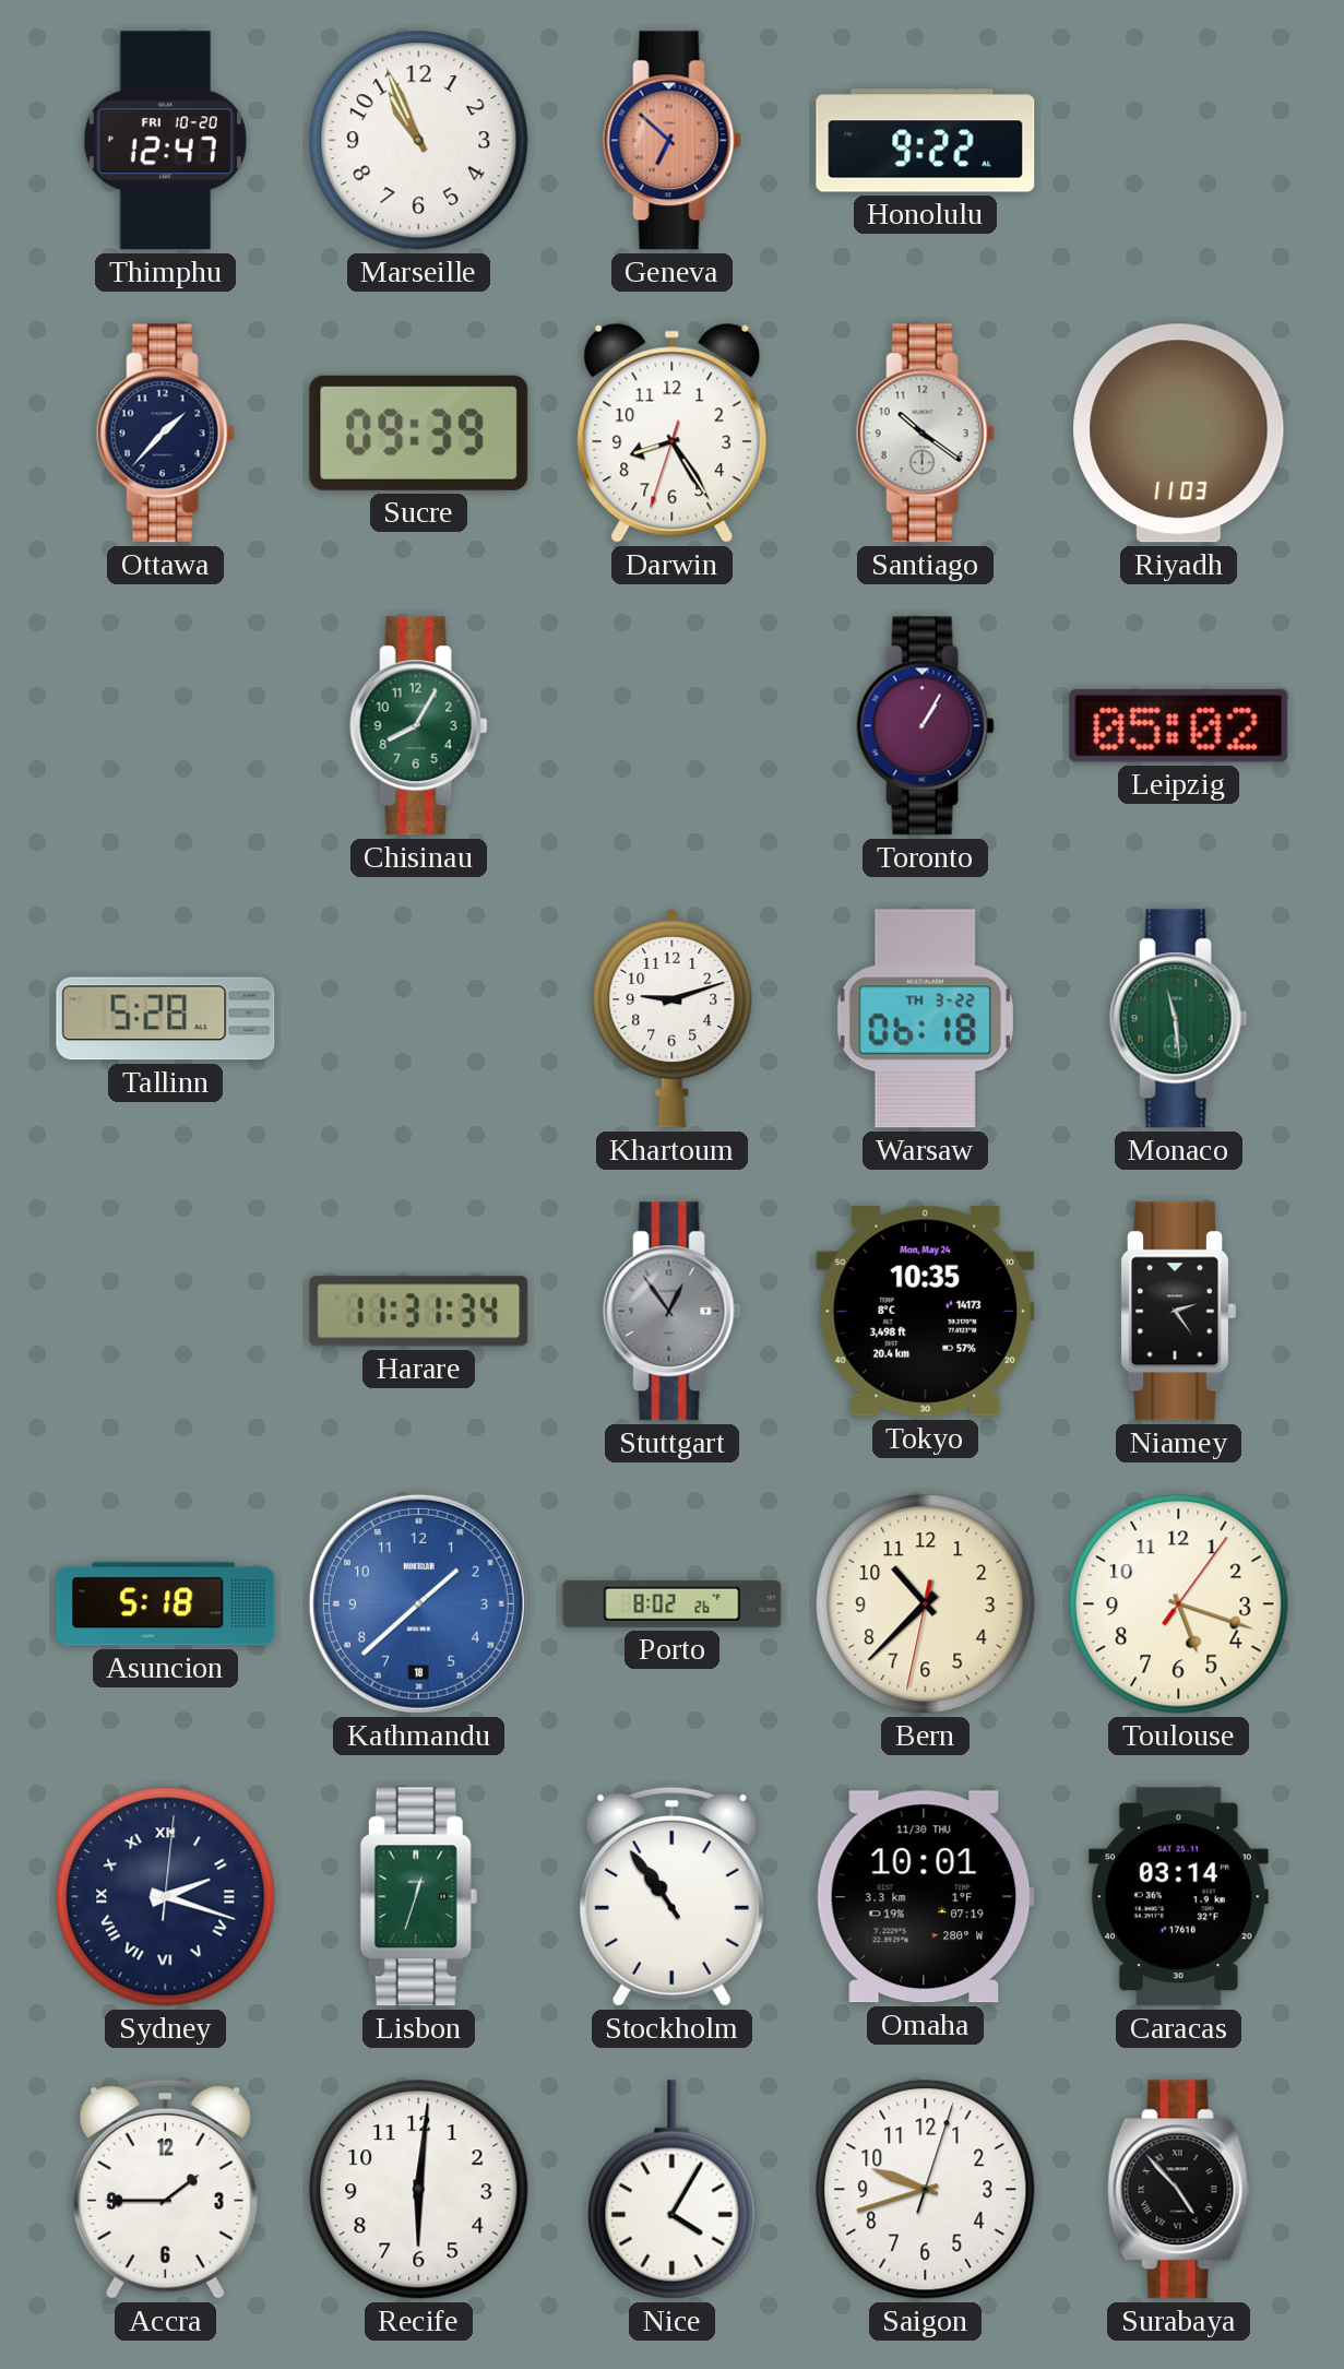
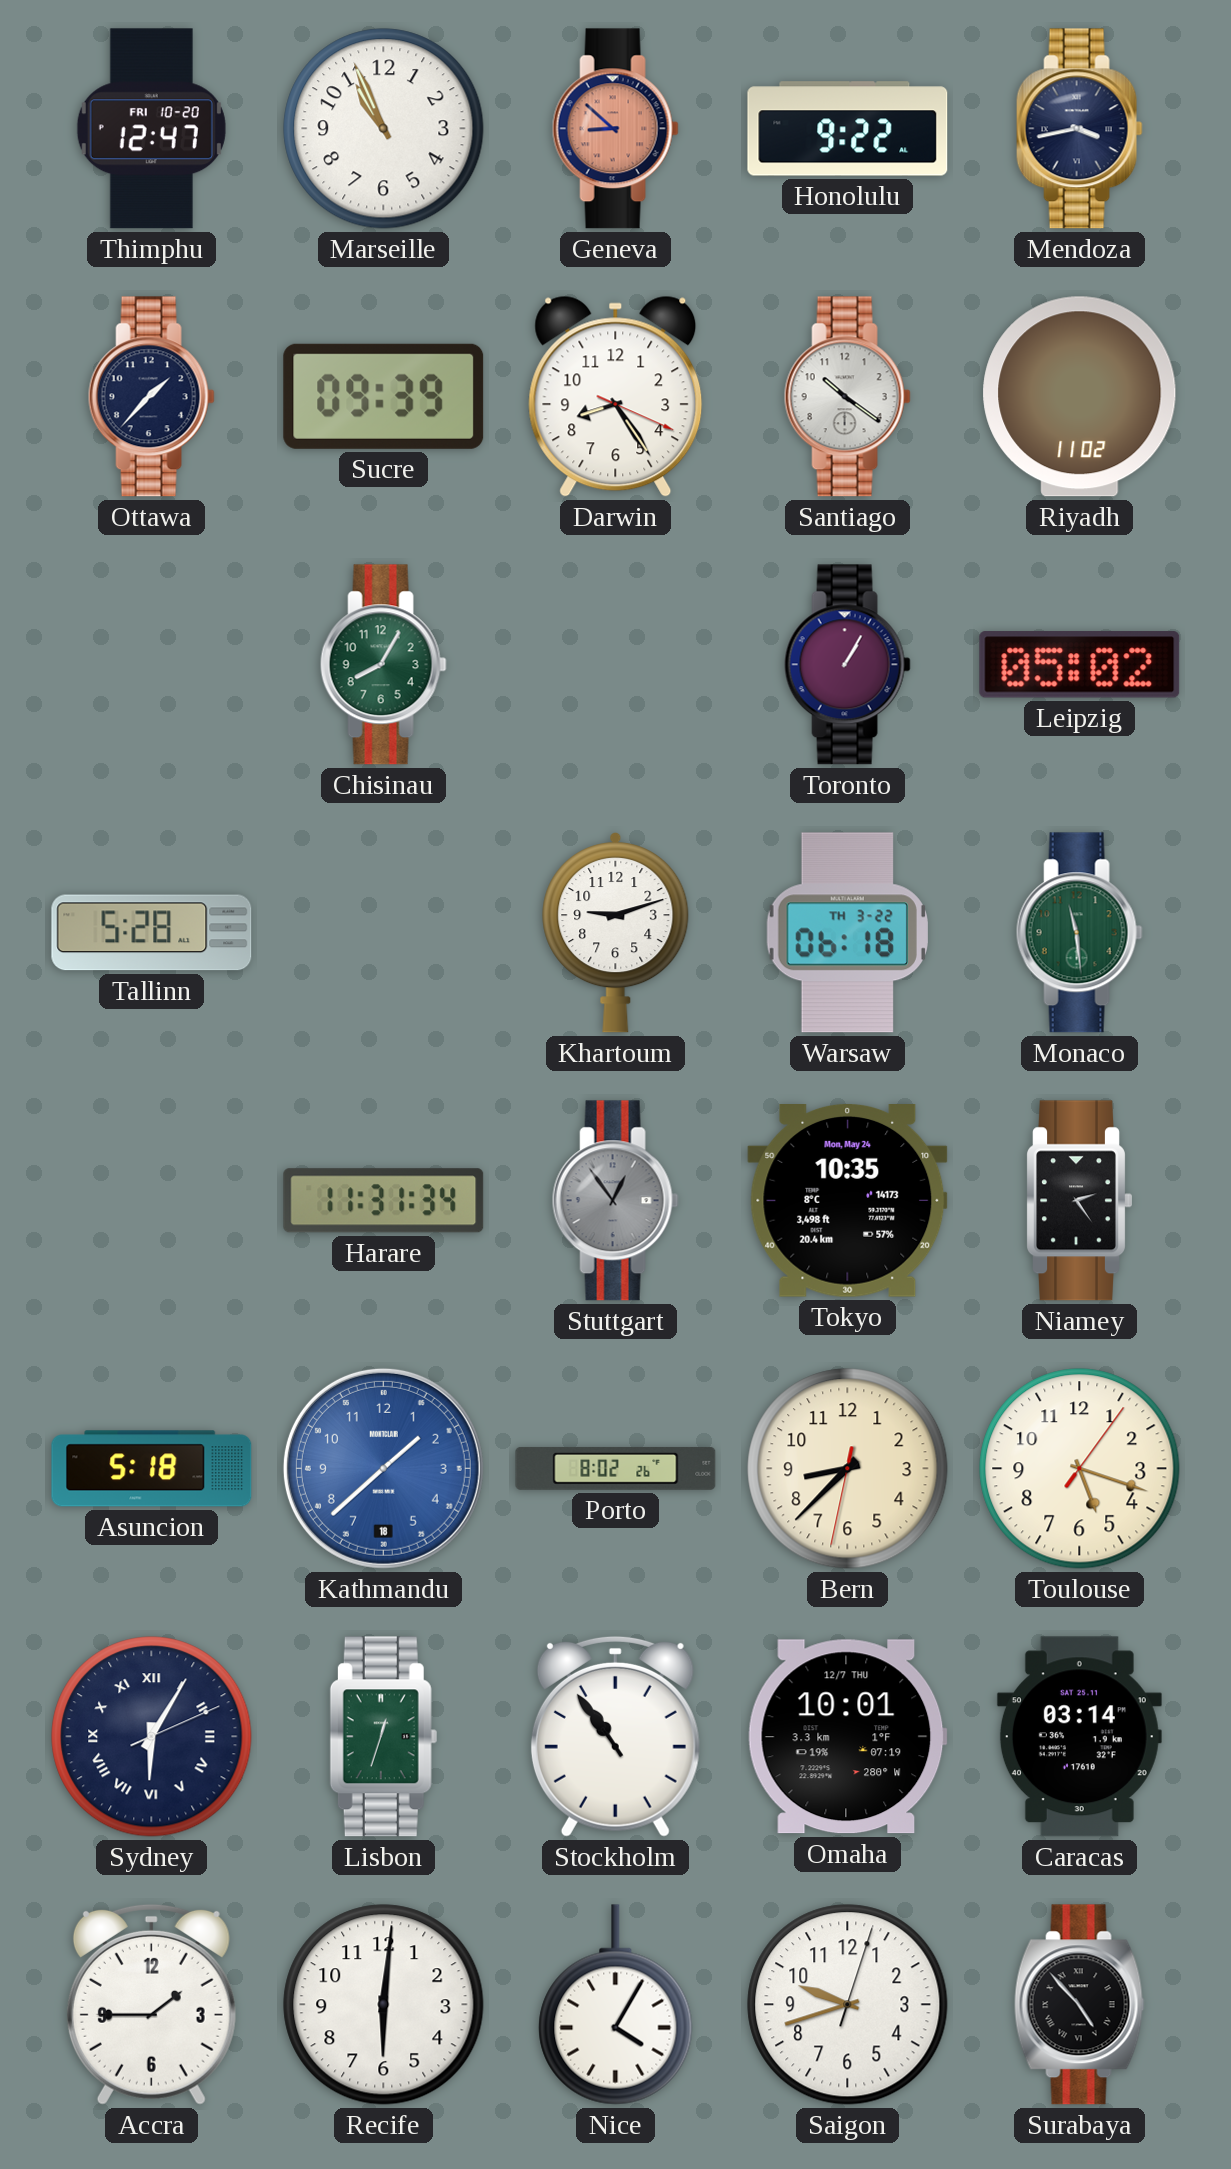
Geneva: 6:52 -> 8:52
Mendoza: none -> 3:43
Darwin: 8:24:33 -> 8:24:19
Riyadh: 11:03 -> 11:02
Bern: 10:37 -> 8:37
Sydney: 2:18 -> 6:05
Omaha date: 11/30 THU -> 12/7 THU
